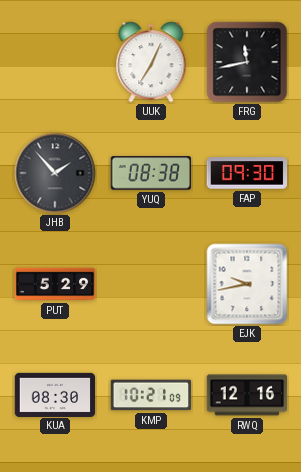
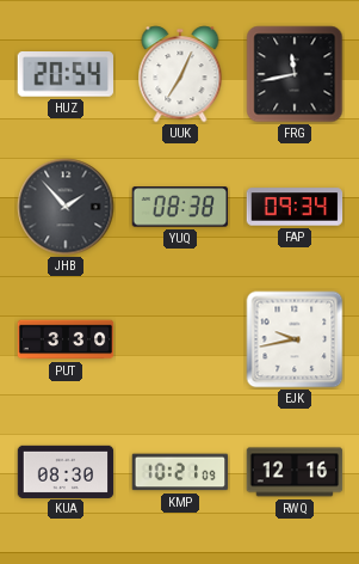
HUZ: none -> 20:54
FAP: 09:30 -> 09:34
PUT: 5:29 -> 3:30
